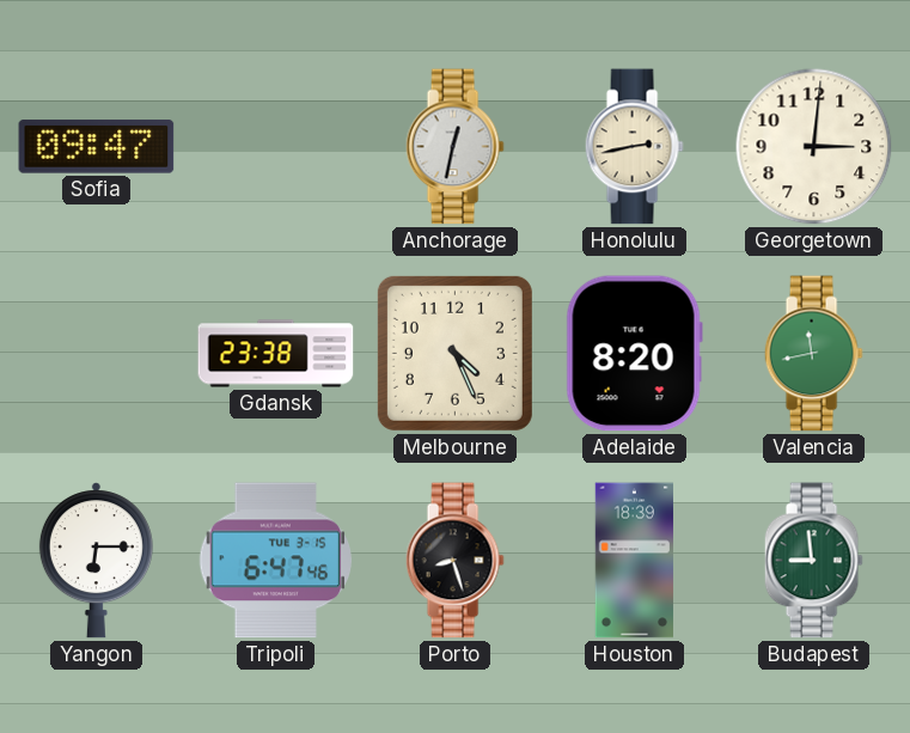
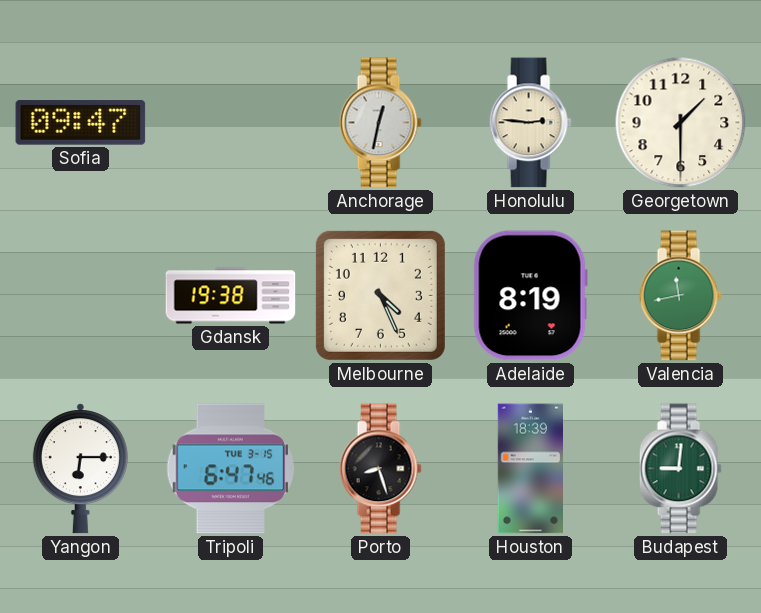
Honolulu: 2:43 -> 2:46
Georgetown: 3:01 -> 1:30
Gdansk: 23:38 -> 19:38
Adelaide: 8:20 -> 8:19
Budapest: 8:59 -> 9:01
